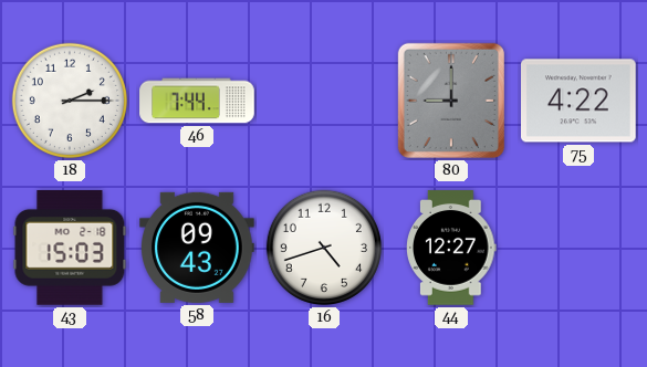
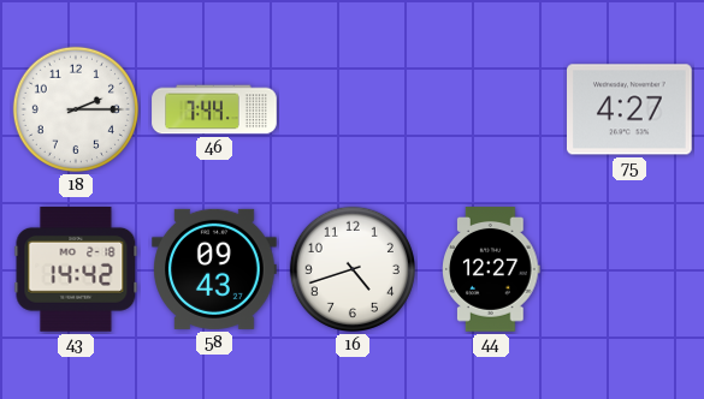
80: 9:00 -> none
75: 4:22 -> 4:27
43: 15:03 -> 14:42
